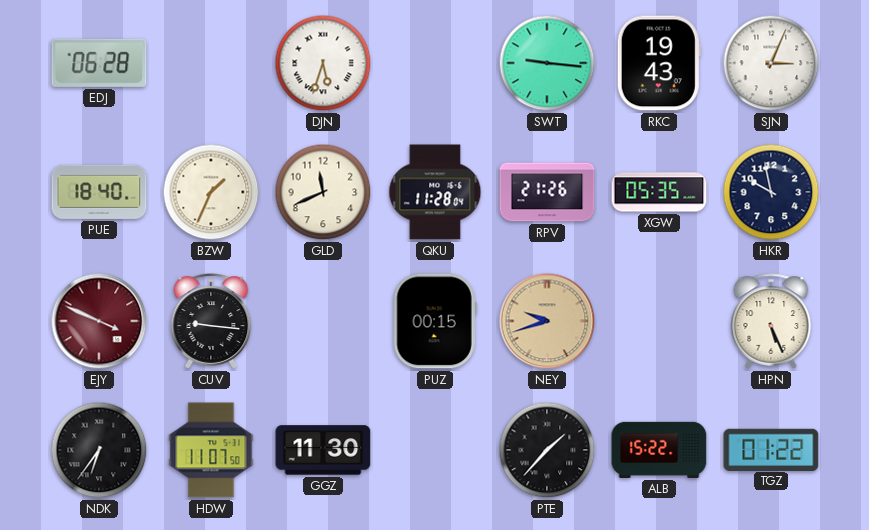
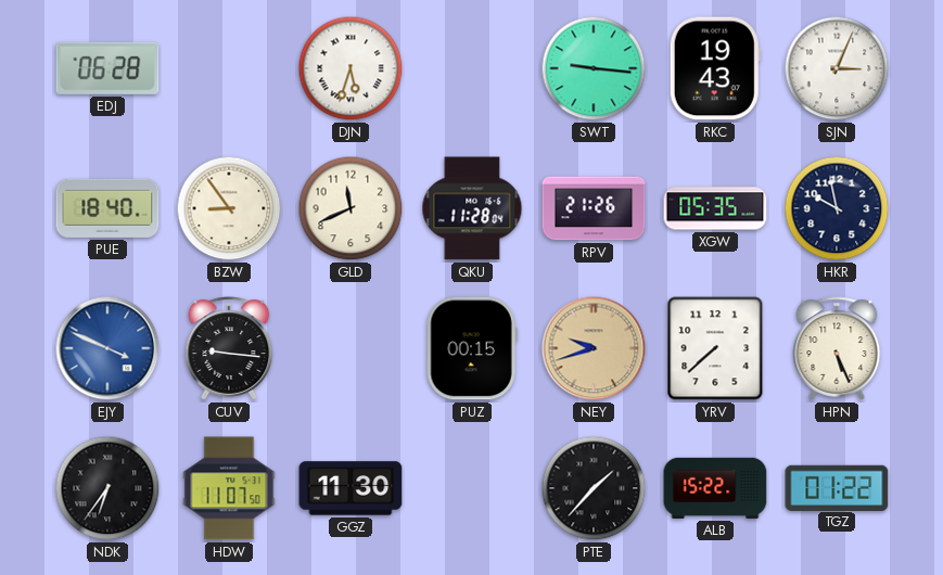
BZW: 1:34 -> 8:54
EJY dial: burgundy -> blue
YRV: none -> 7:38
